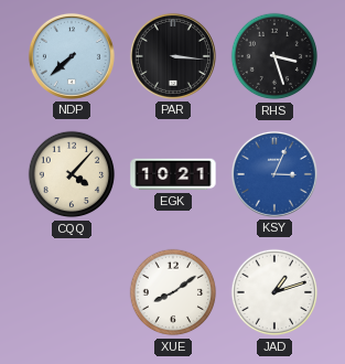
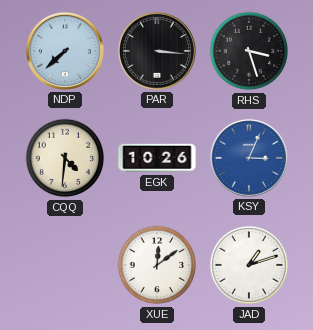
CQQ: 4:07 -> 4:31
EGK: 10:21 -> 10:26
XUE: 8:09 -> 12:09
